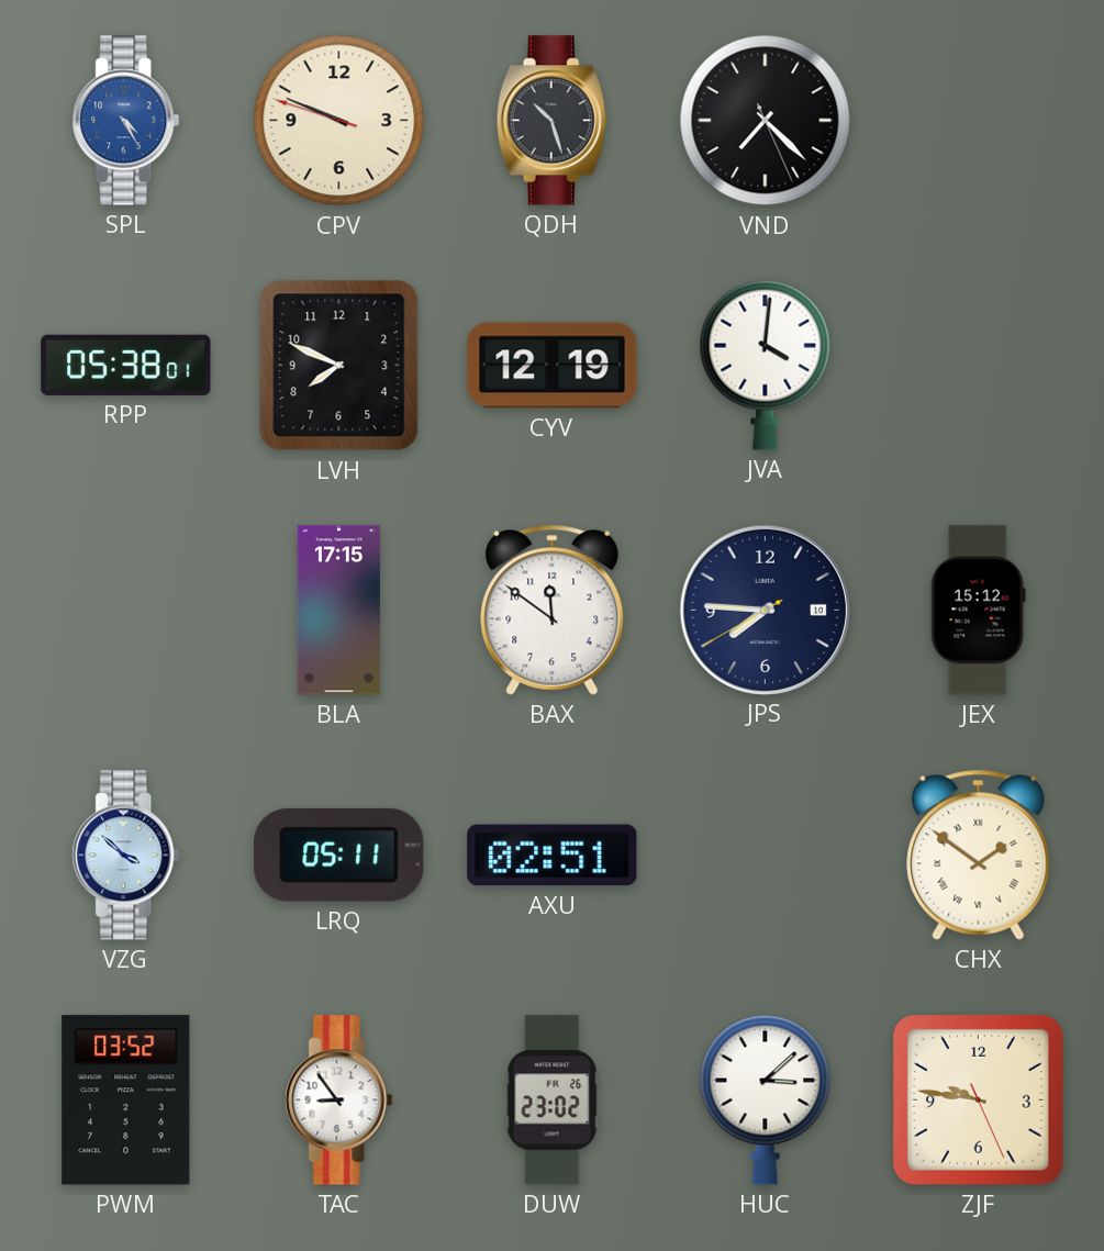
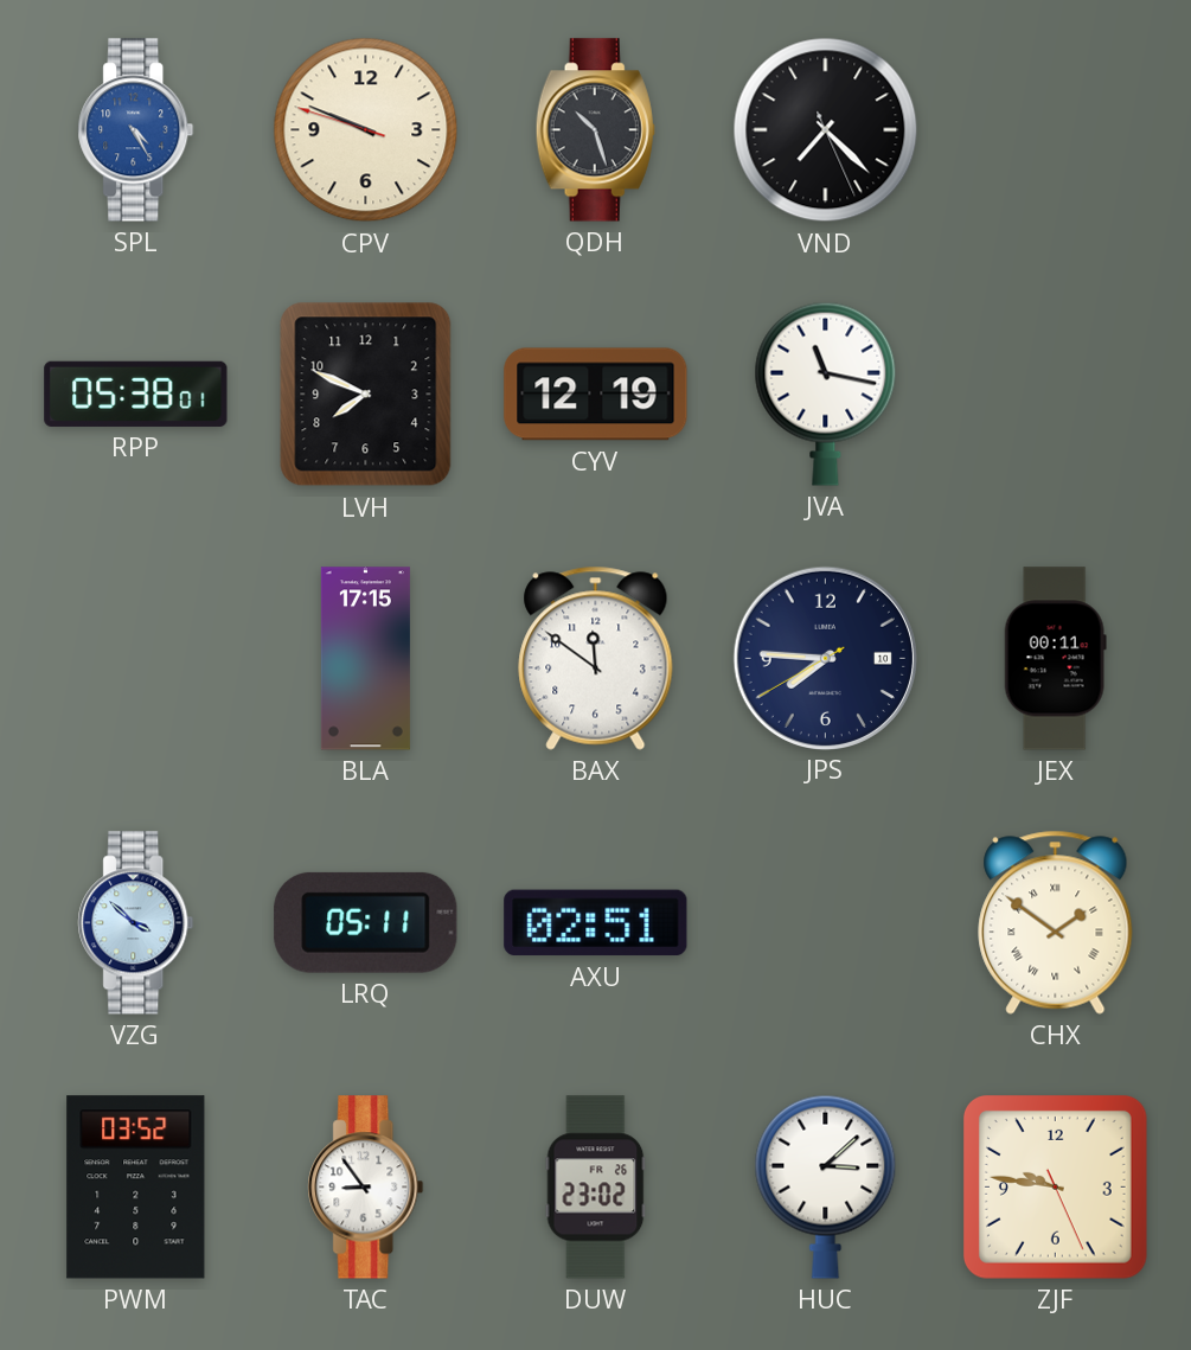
JVA: 4:01 -> 11:17
JEX: 15:12 -> 00:11
